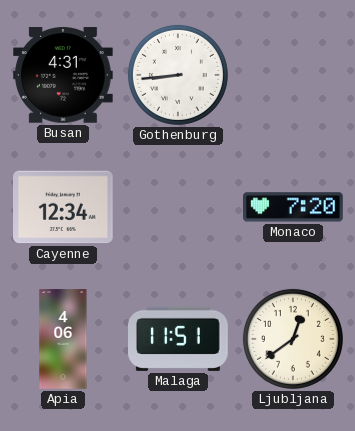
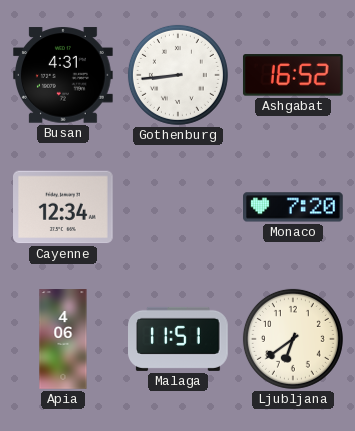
Ashgabat: none -> 16:52
Ljubljana: 12:39 -> 6:39
